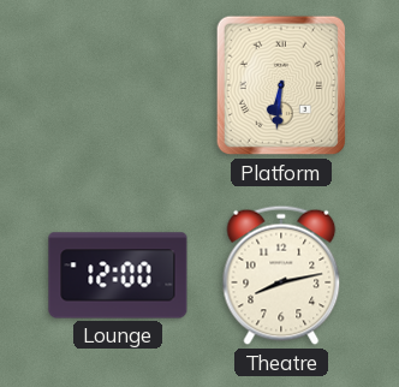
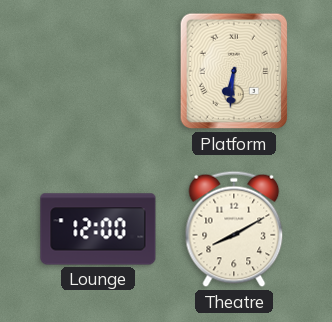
Theatre: 8:13 -> 8:10
